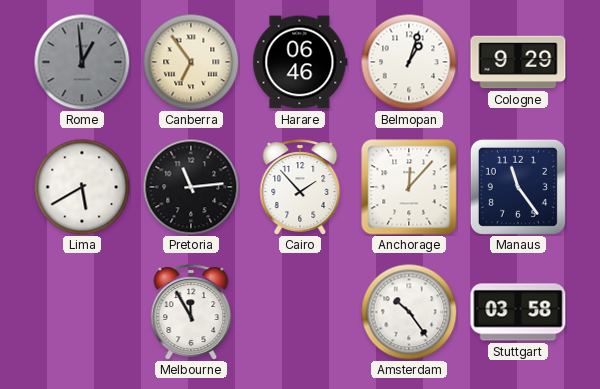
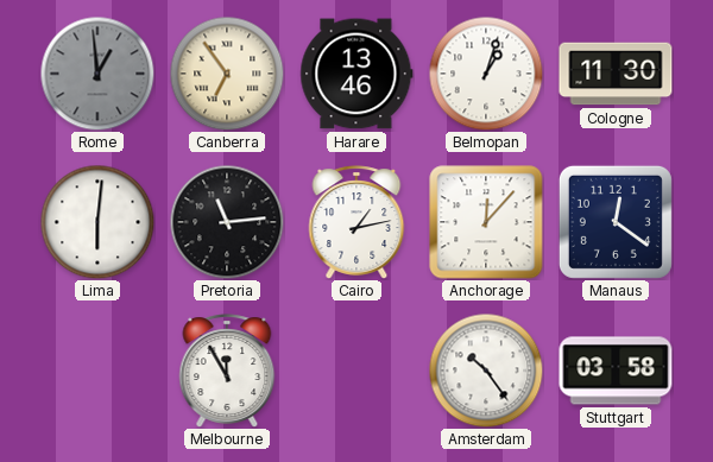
Harare: 06:46 -> 13:46
Cologne: 9:29 -> 11:30
Lima: 5:40 -> 6:01
Cairo: 1:53 -> 1:13
Manaus: 11:24 -> 12:21
